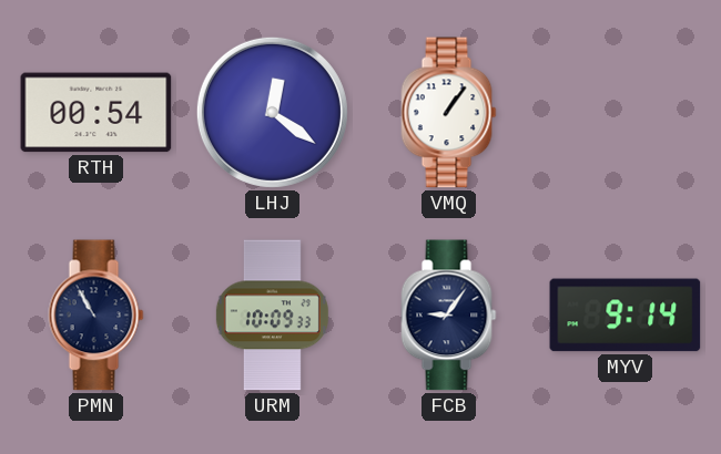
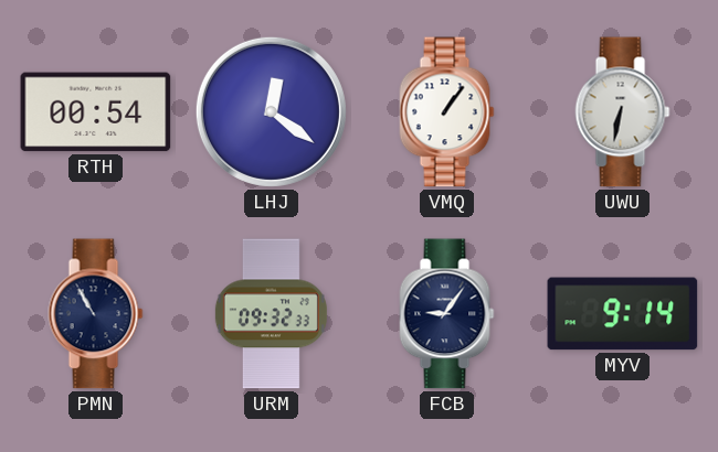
UWU: none -> 6:32
URM: 10:09 -> 09:32
